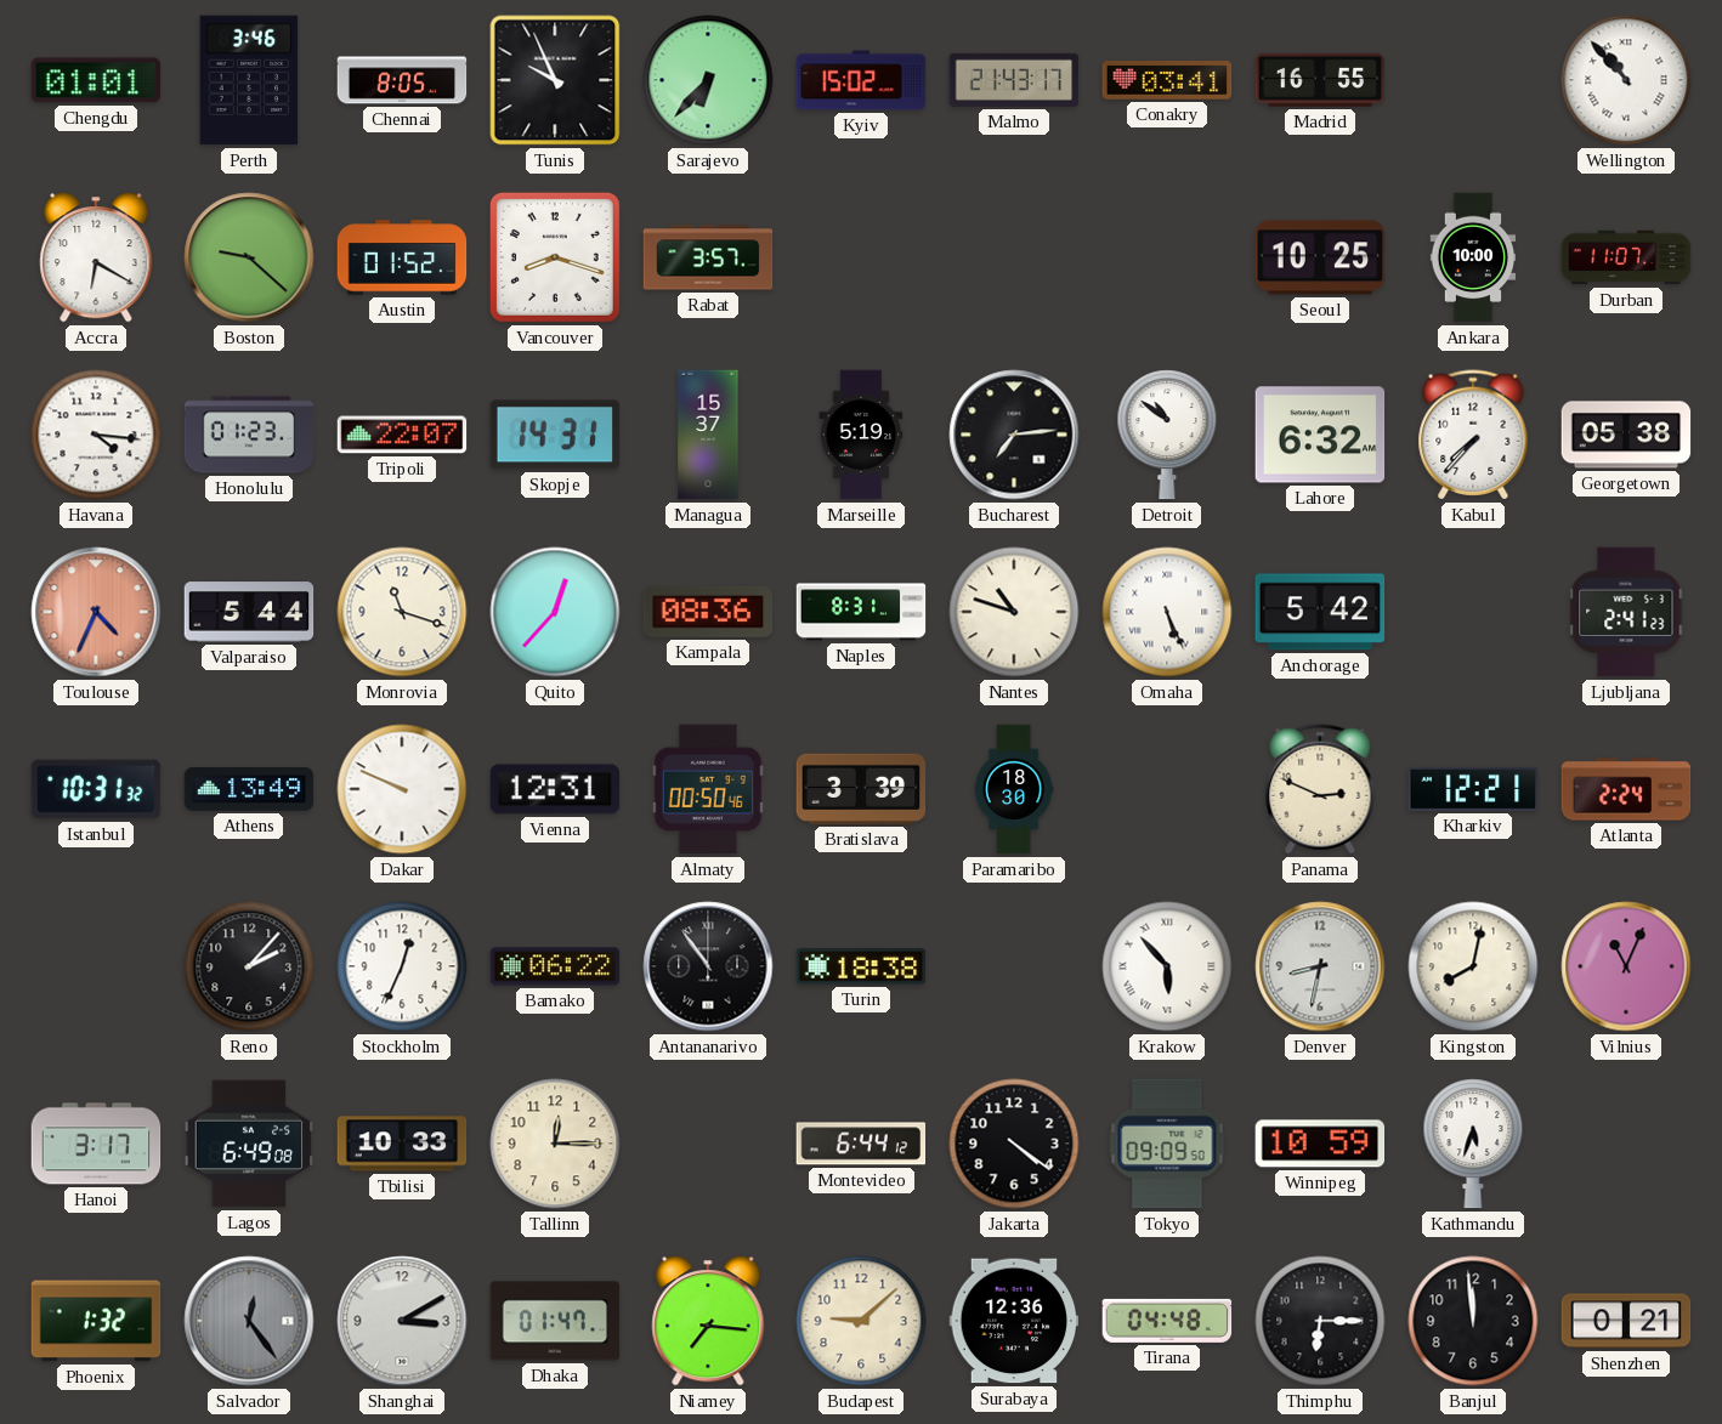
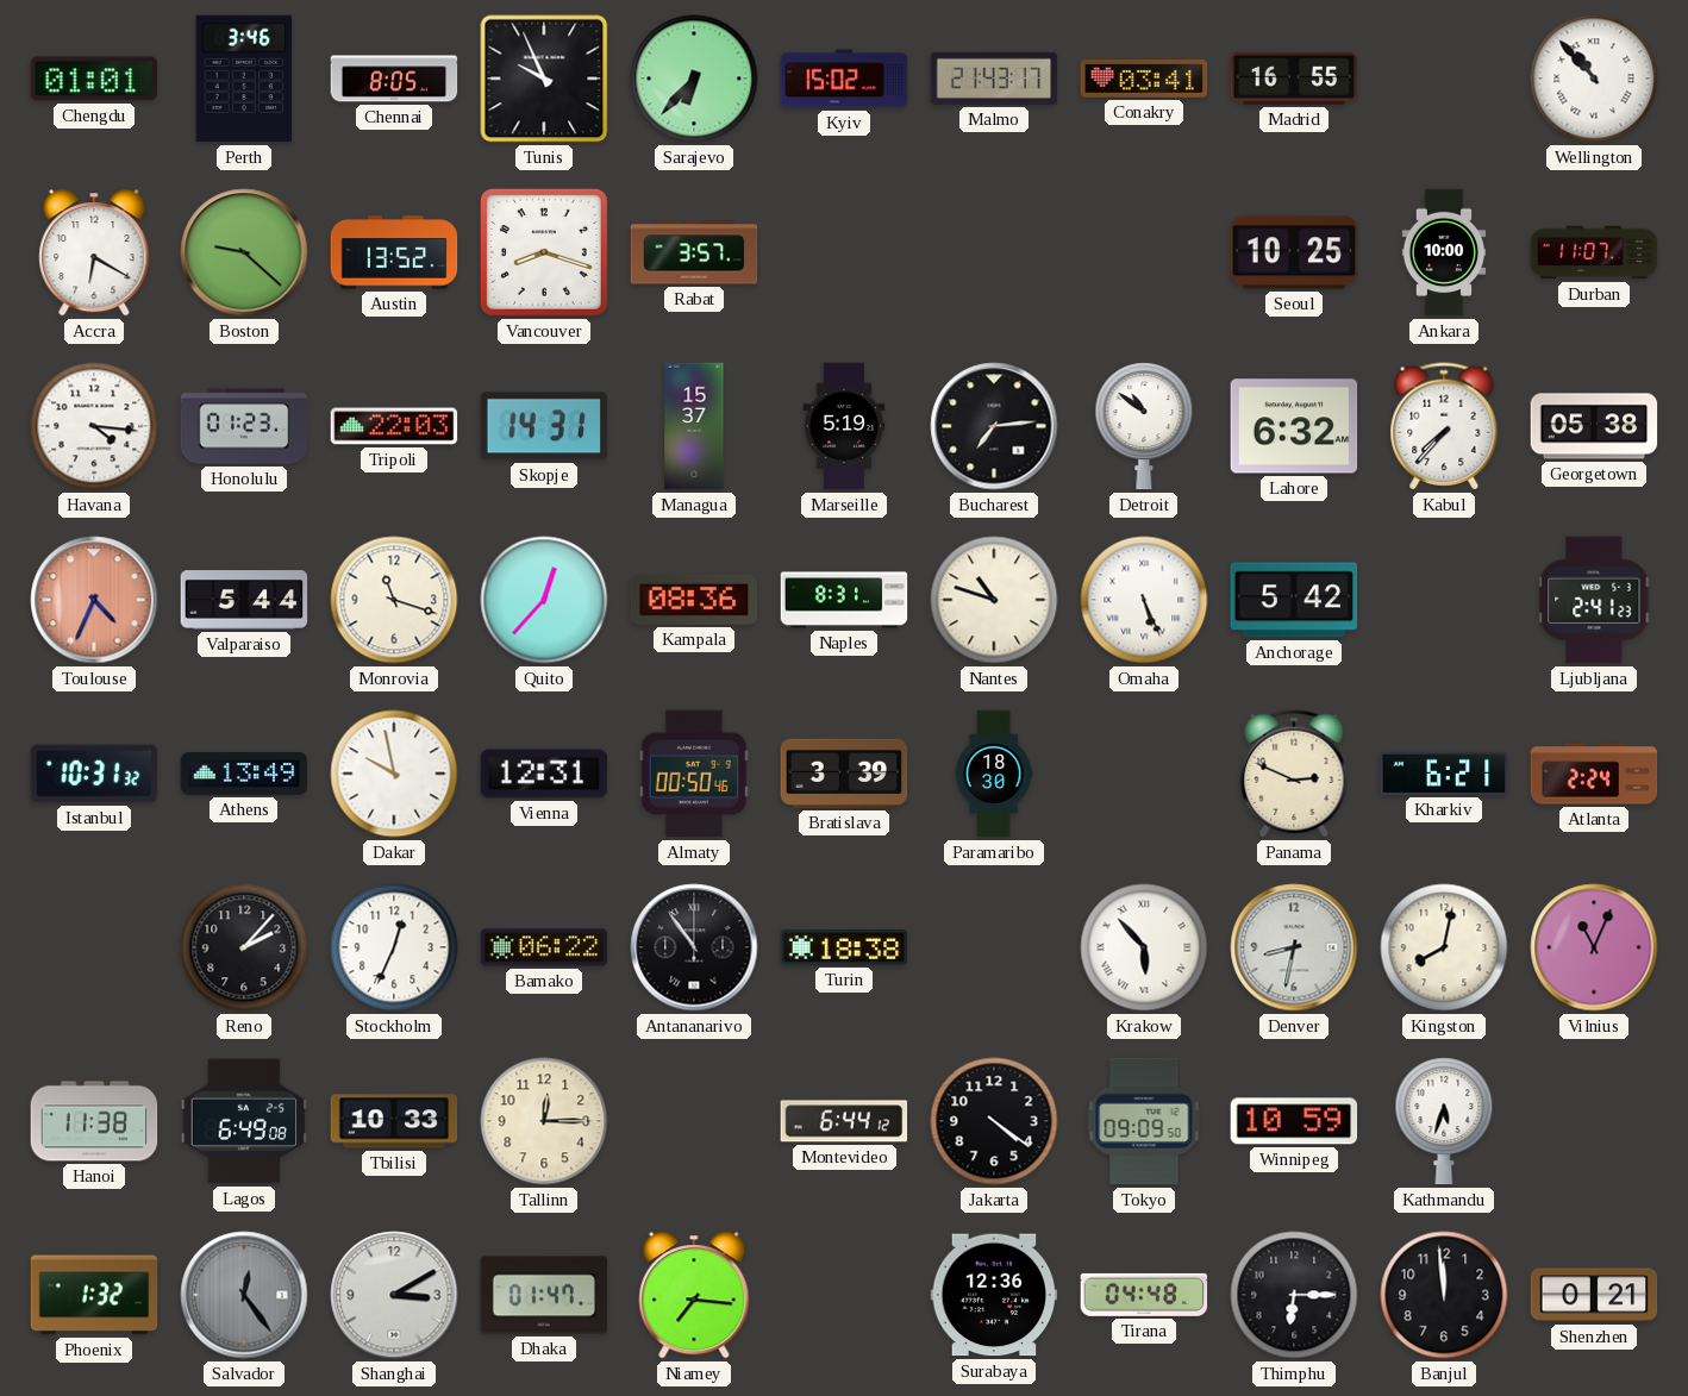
Austin: 01:52 -> 13:52
Tripoli: 22:07 -> 22:03
Dakar: 9:49 -> 9:58
Kharkiv: 12:21 -> 6:21
Hanoi: 3:17 -> 11:38
Budapest: 9:08 -> none
